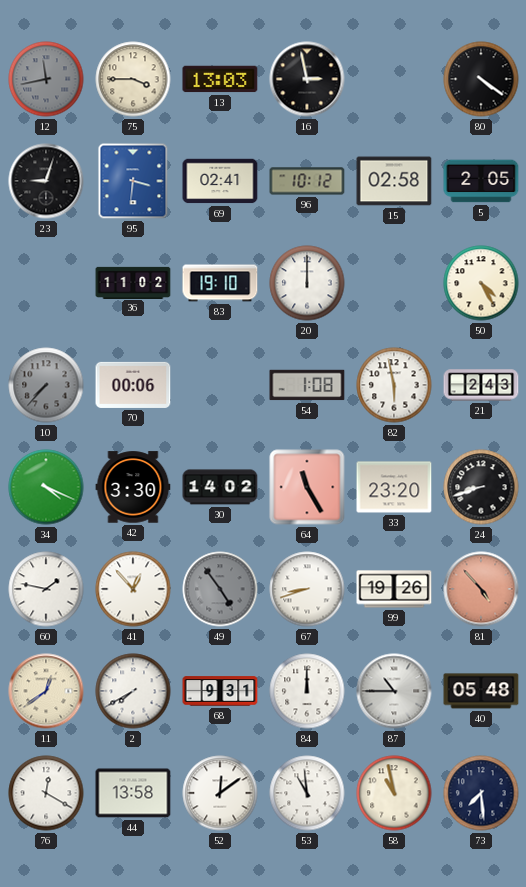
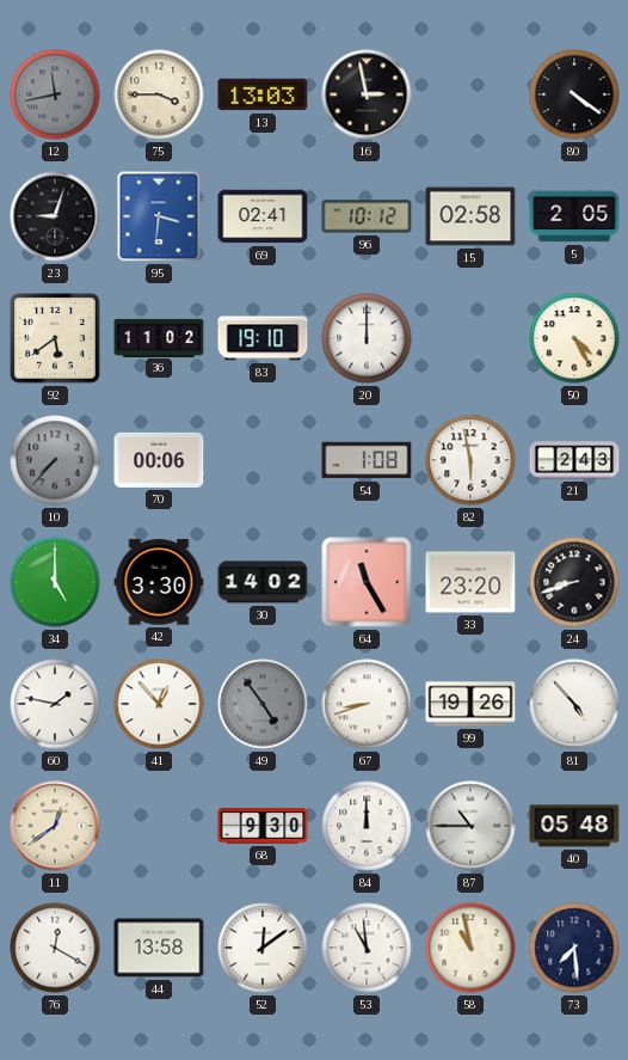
92: none -> 5:39
34: 4:19 -> 5:00
81 dial: salmon -> white
2: 7:40 -> none
68: 9:31 -> 9:30
